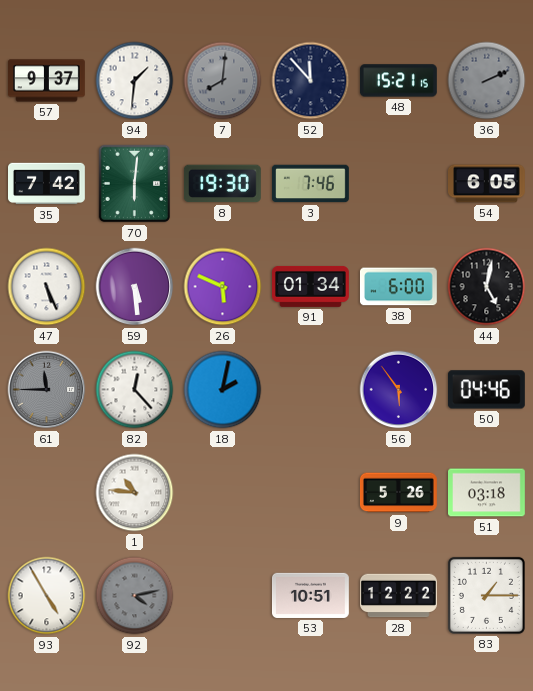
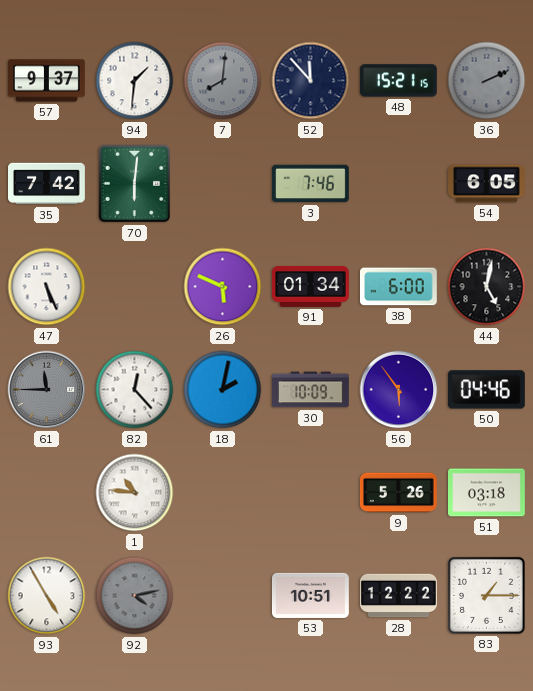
8: 19:30 -> none
59: 5:29 -> none
30: none -> 10:09
